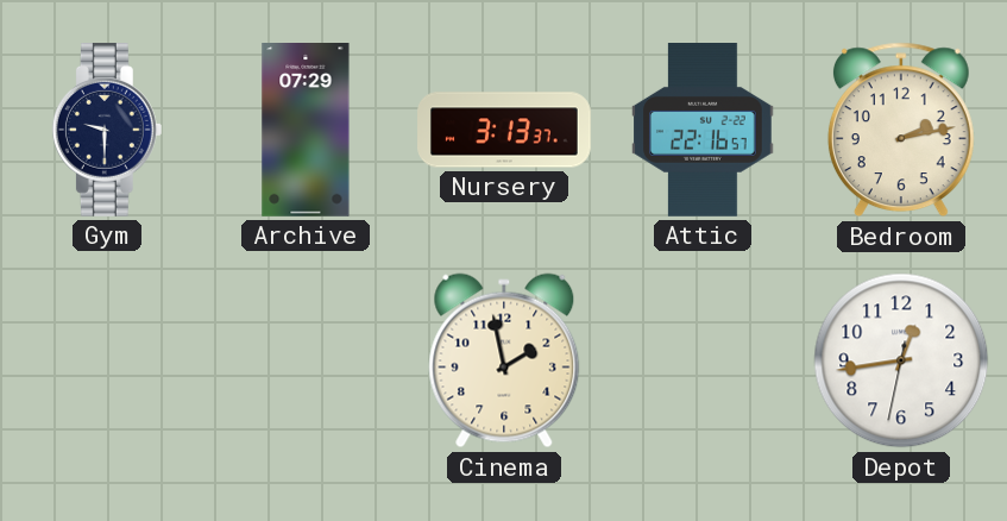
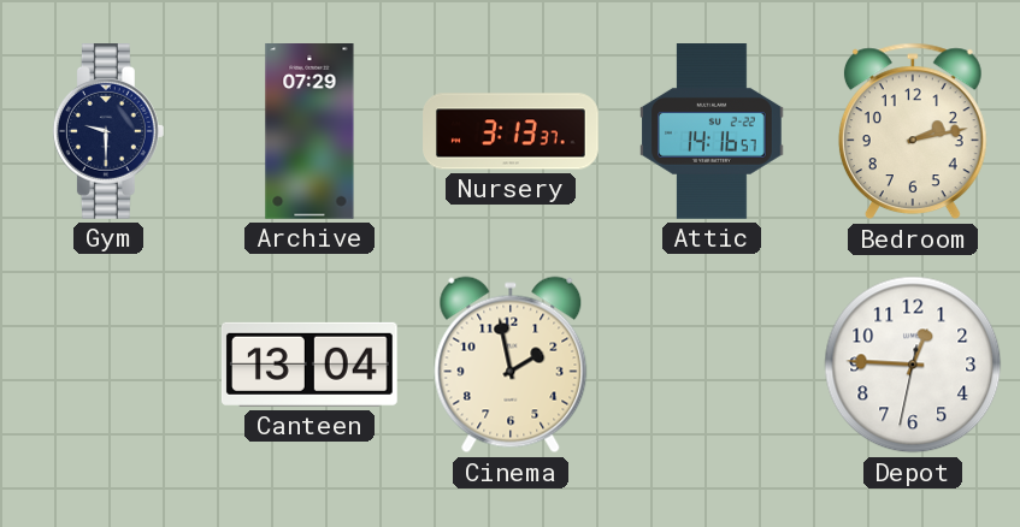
Attic: 22:16 -> 14:16
Canteen: none -> 13:04
Depot: 12:43 -> 12:45
